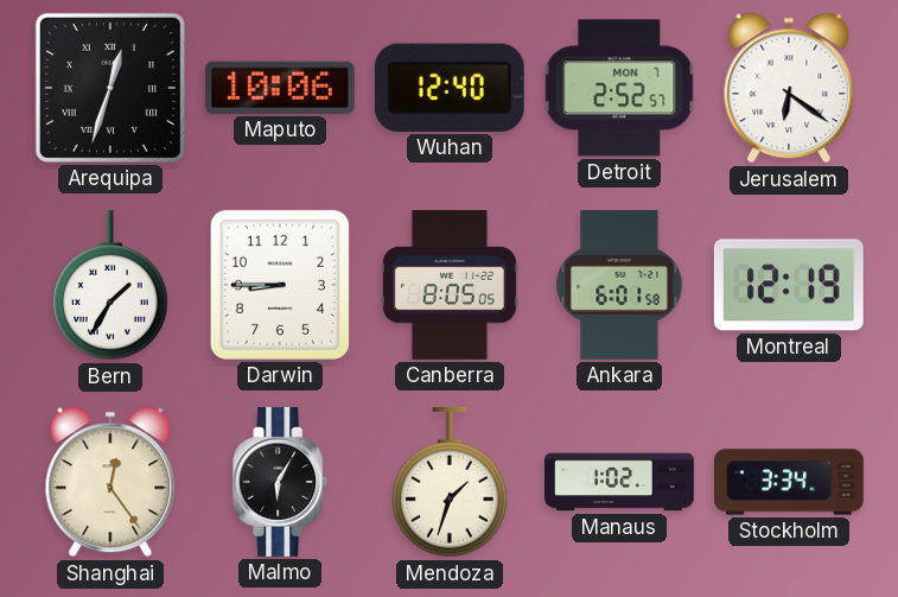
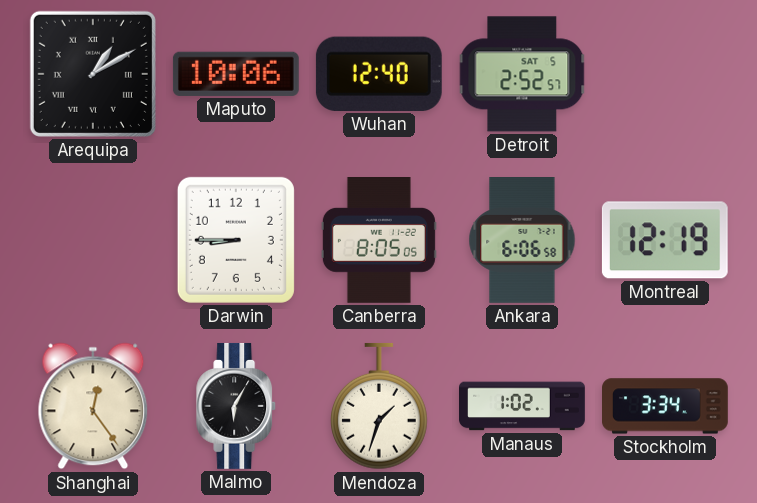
Arequipa: 12:33 -> 1:10
Detroit date: MON 7 -> SAT 5
Jerusalem: 6:21 -> none
Bern: 1:35 -> none
Ankara: 6:01 -> 6:06
